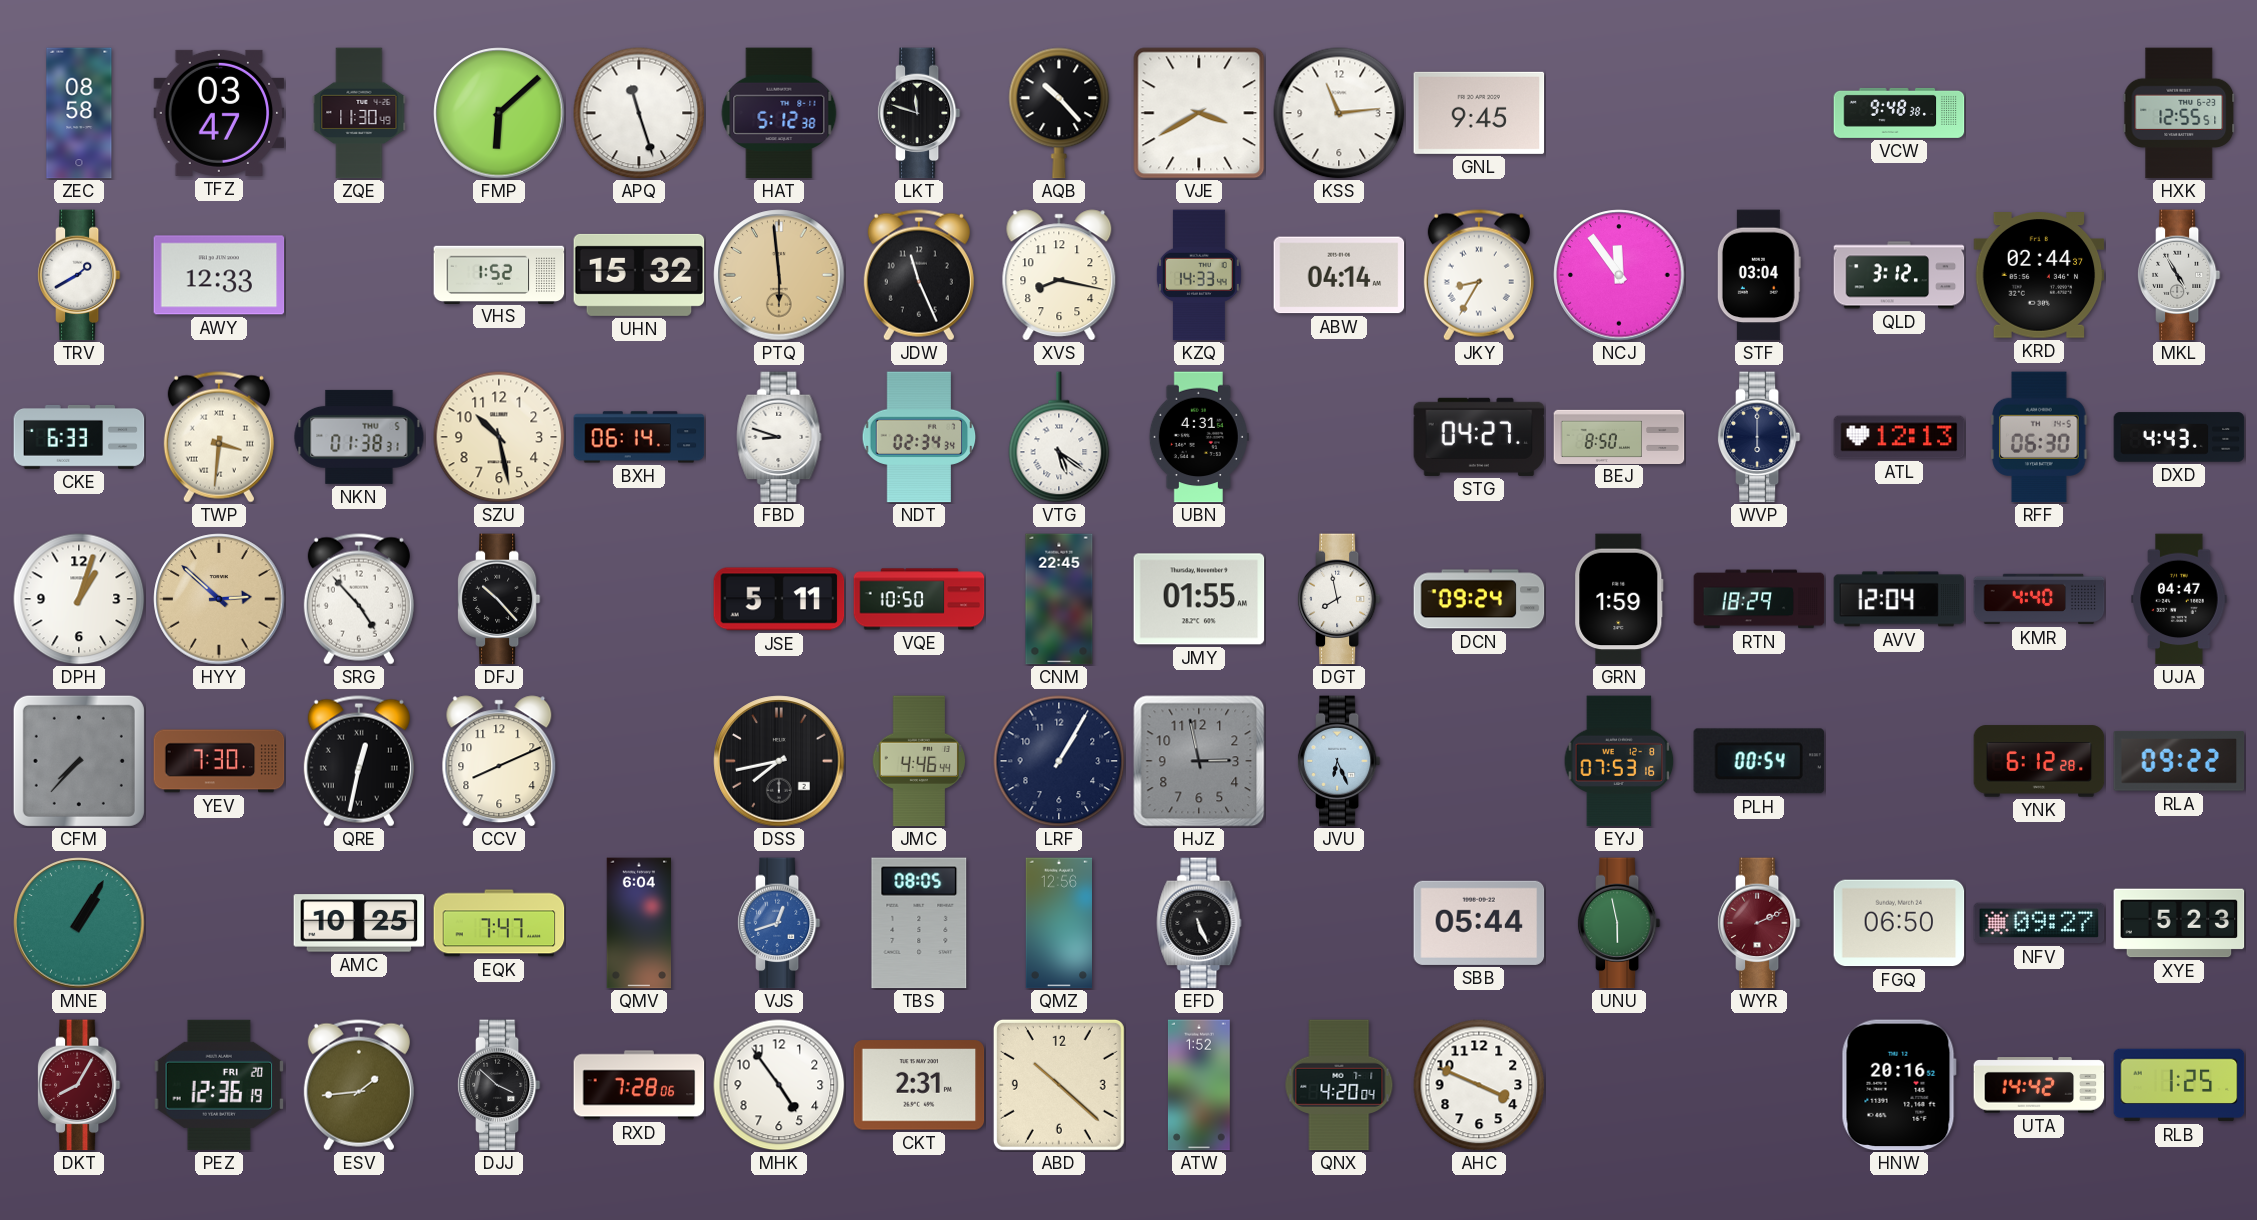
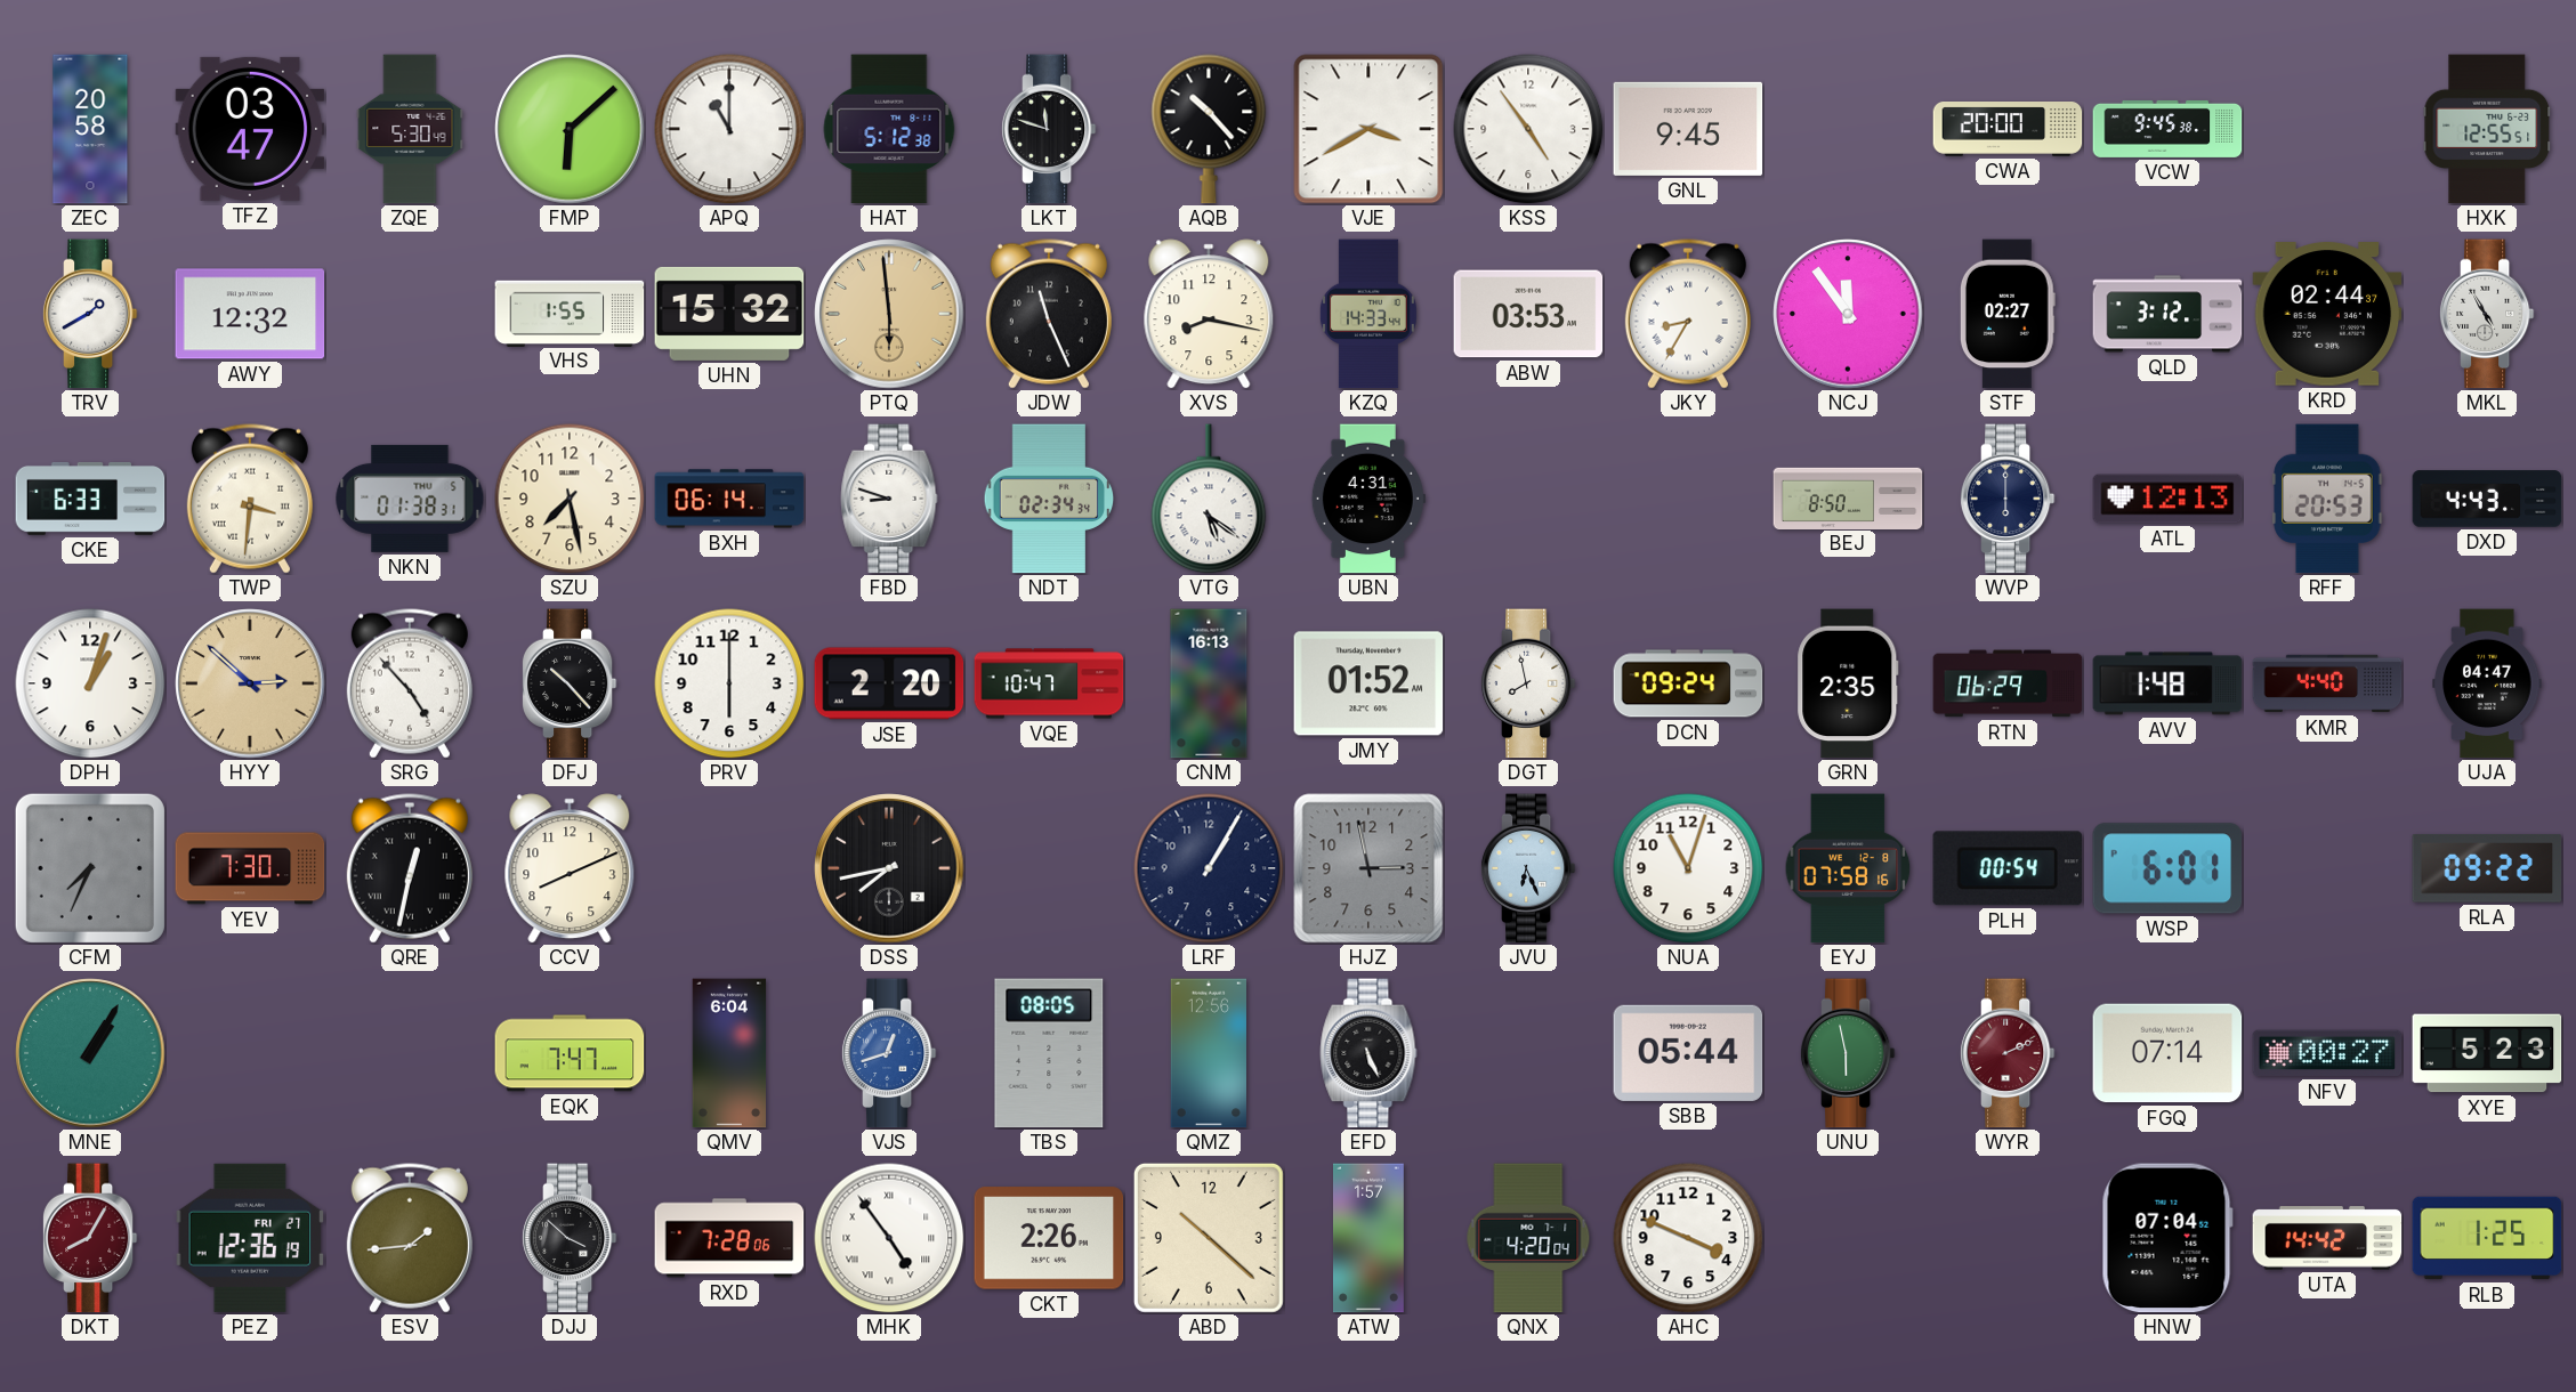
ZEC: 08:58 -> 20:58
ZQE: 11:30 -> 5:30
APQ: 11:27 -> 11:00
KSS: 11:14 -> 4:54
CWA: none -> 20:00
VCW: 9:48 -> 9:45
AWY: 12:33 -> 12:32
VHS: 1:52 -> 1:55
ABW: 04:14 -> 03:53
STF: 03:04 -> 02:27
SZU: 10:28 -> 7:28
STG: 04:27 -> none
RFF: 06:30 -> 20:53
PRV: none -> 6:00
JSE: 5:11 -> 2:20
VQE: 10:50 -> 10:47
CNM: 22:45 -> 16:13
JMY: 01:55 -> 01:52
GRN: 1:59 -> 2:35
RTN: 18:29 -> 06:29
AVV: 12:04 -> 1:48
CFM: 7:37 -> 7:34
JMC: 4:46 -> none
NUA: none -> 11:03
EYJ: 07:53 -> 07:58
WSP: none -> 6:01
YNK: 6:12 -> none
AMC: 10:25 -> none
FGQ: 06:50 -> 07:14
NFV: 09:27 -> 00:27
PEZ date: FRI 20 -> FRI 27
MHK numerals: Arabic -> Roman
CKT: 2:31 -> 2:26
ATW: 1:52 -> 1:57
HNW: 20:16 -> 07:04
